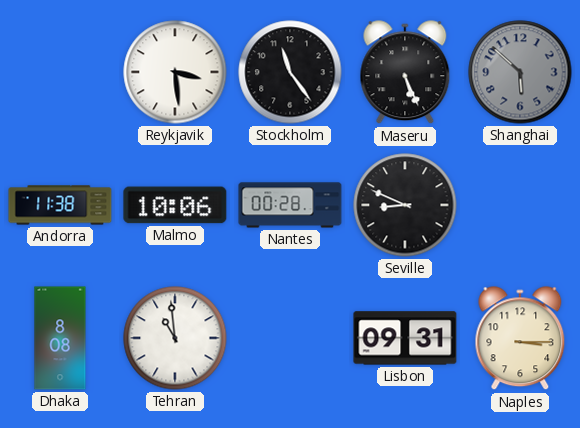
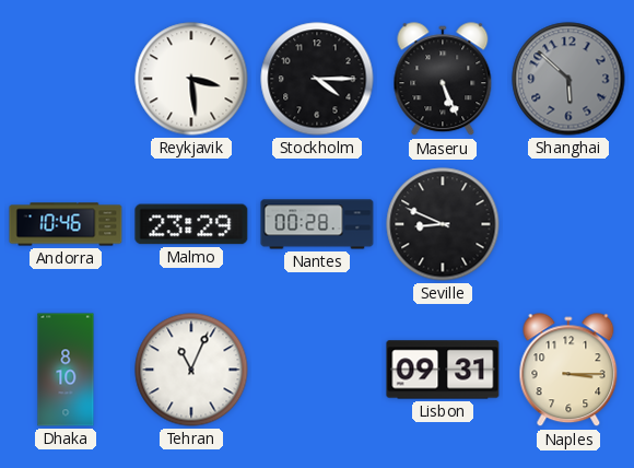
Stockholm: 11:24 -> 4:15
Andorra: 11:38 -> 10:46
Malmo: 10:06 -> 23:29
Dhaka: 8:08 -> 8:10
Tehran: 10:59 -> 11:04
